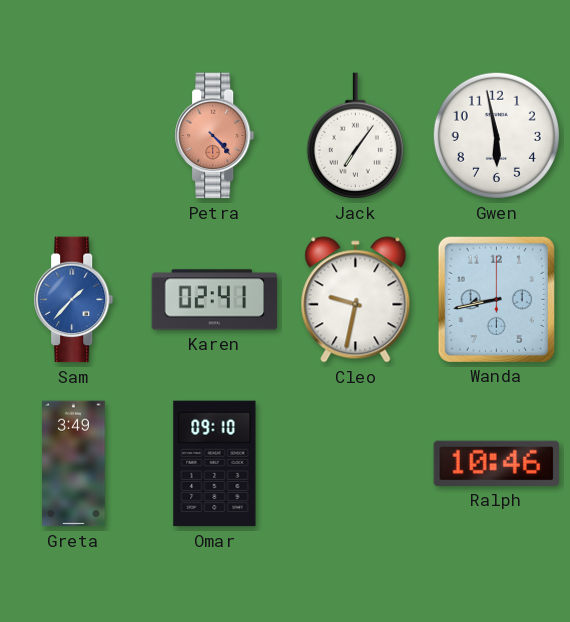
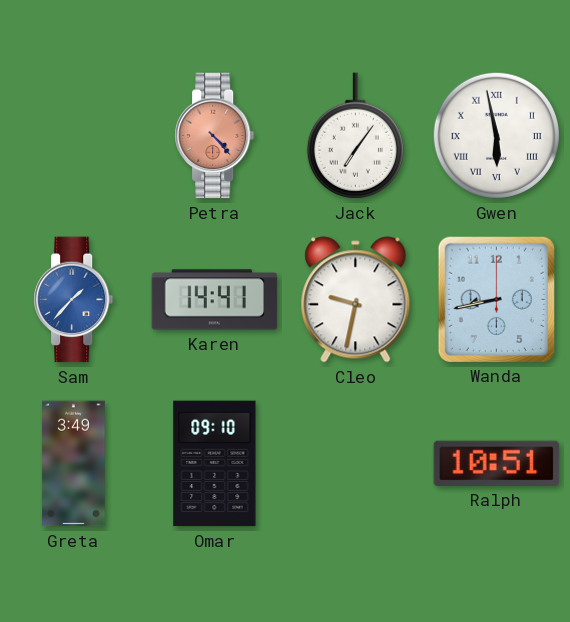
Gwen numerals: Arabic -> Roman
Karen: 02:41 -> 14:41
Ralph: 10:46 -> 10:51
